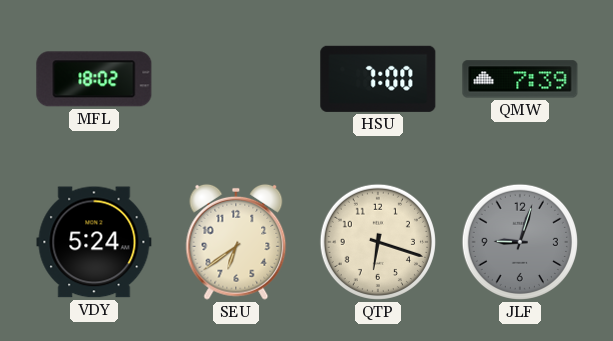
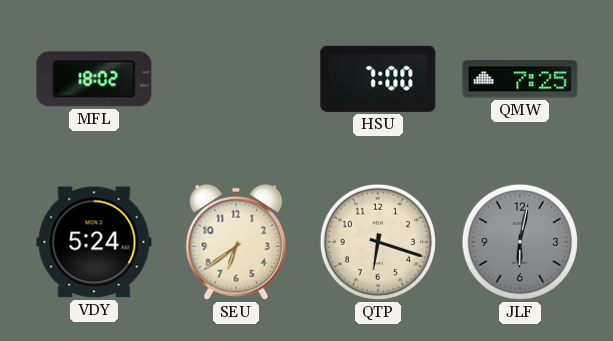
QMW: 7:39 -> 7:25
JLF: 9:03 -> 6:02
